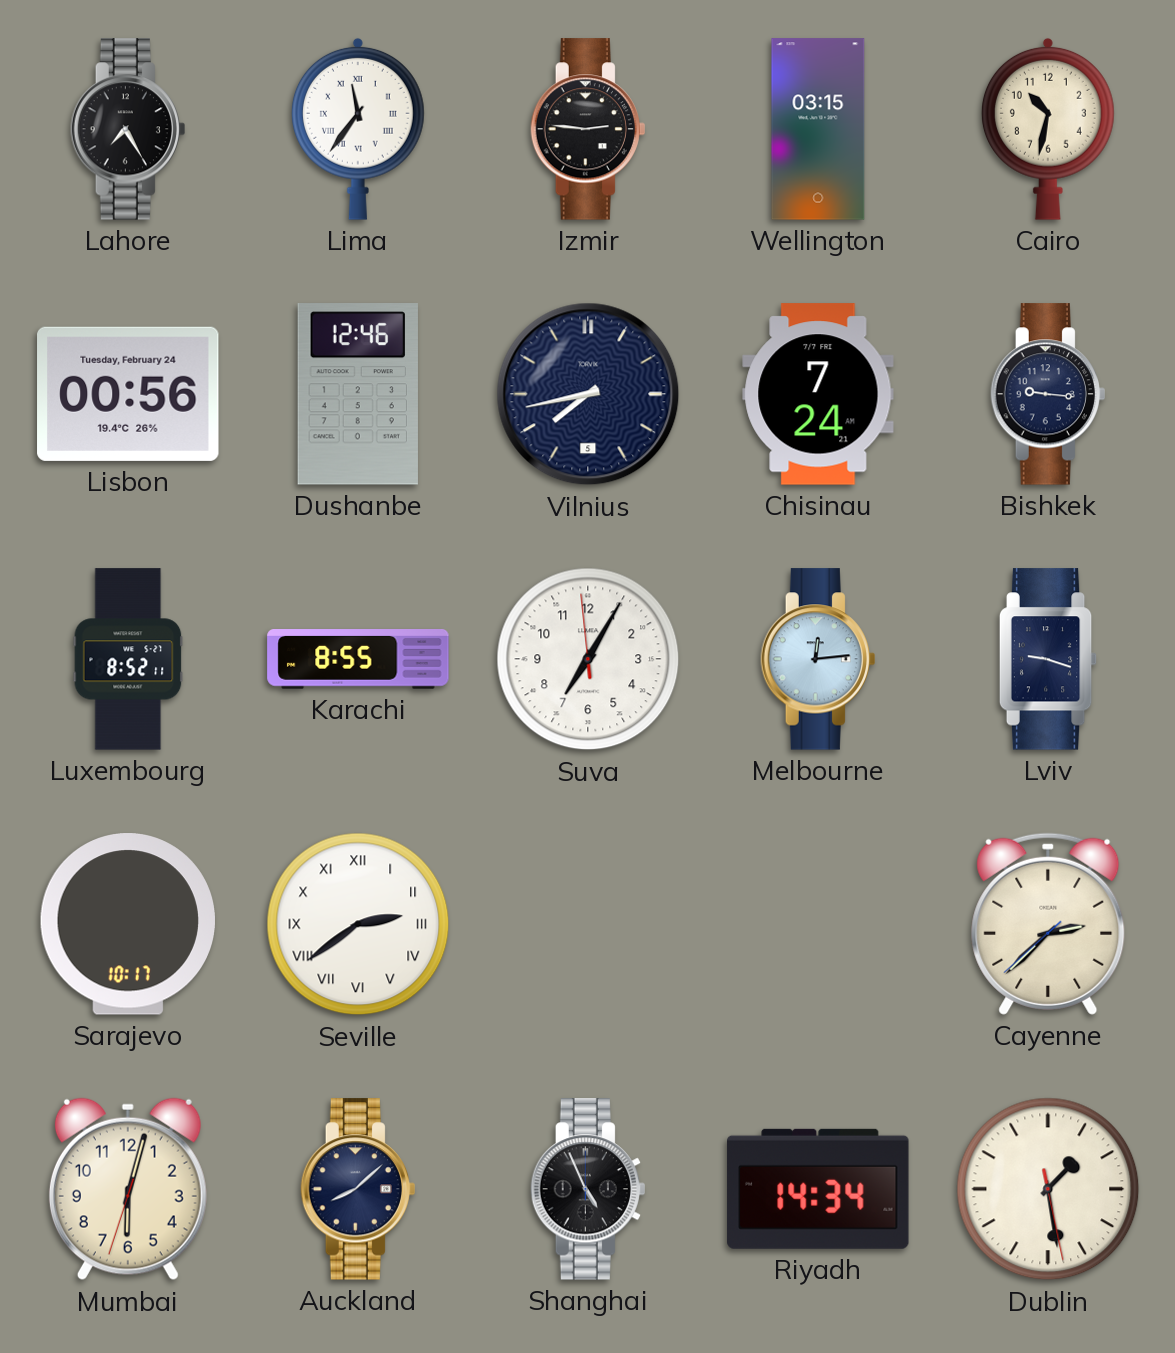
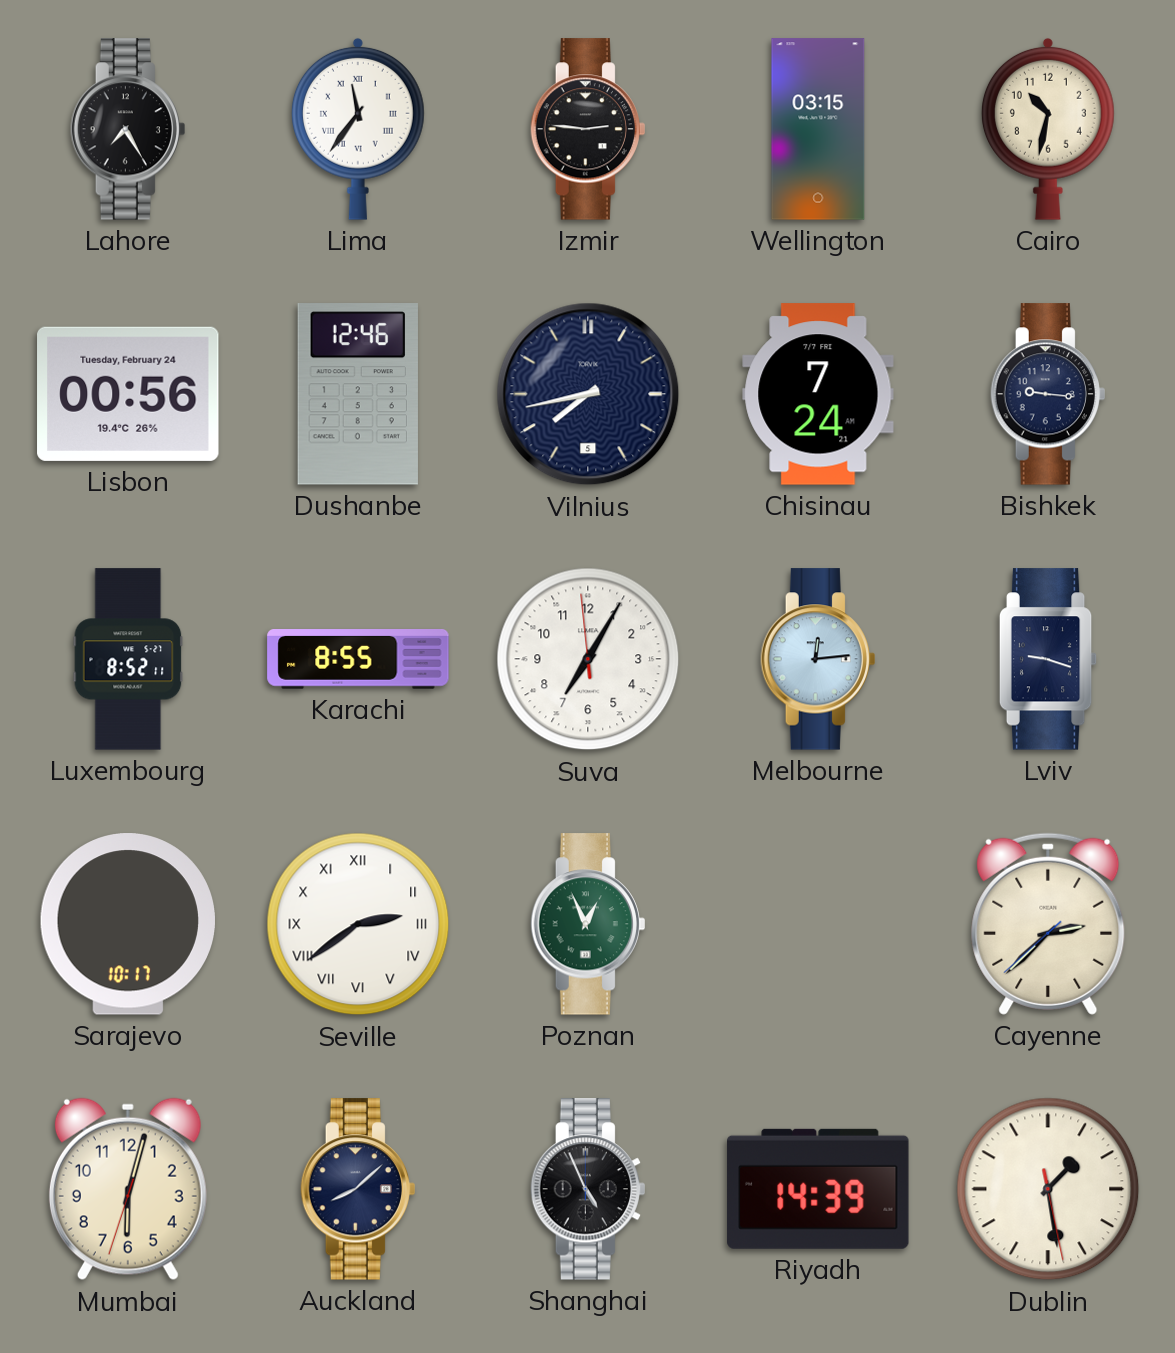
Poznan: none -> 12:56
Riyadh: 14:34 -> 14:39
